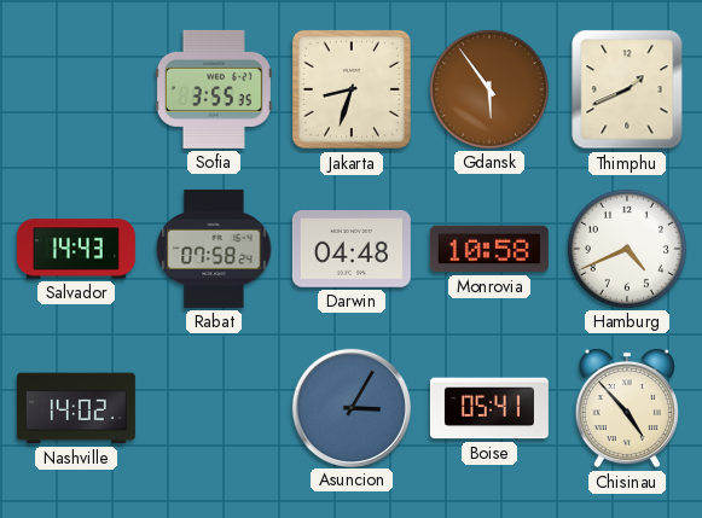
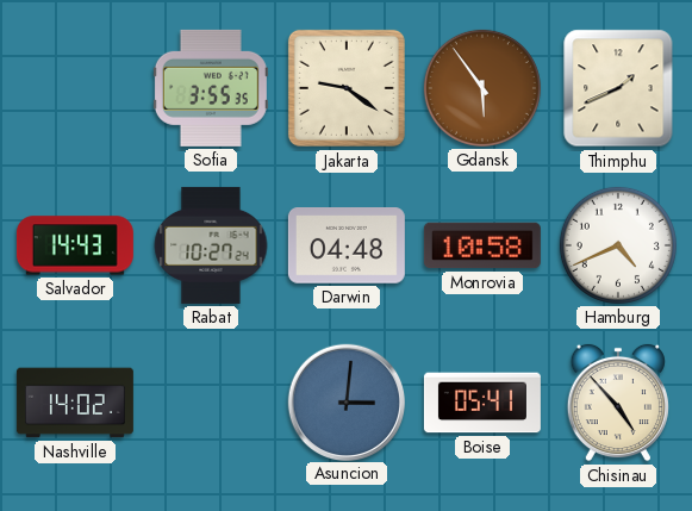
Jakarta: 8:33 -> 9:21
Rabat: 07:58 -> 10:27
Asuncion: 3:05 -> 3:01
